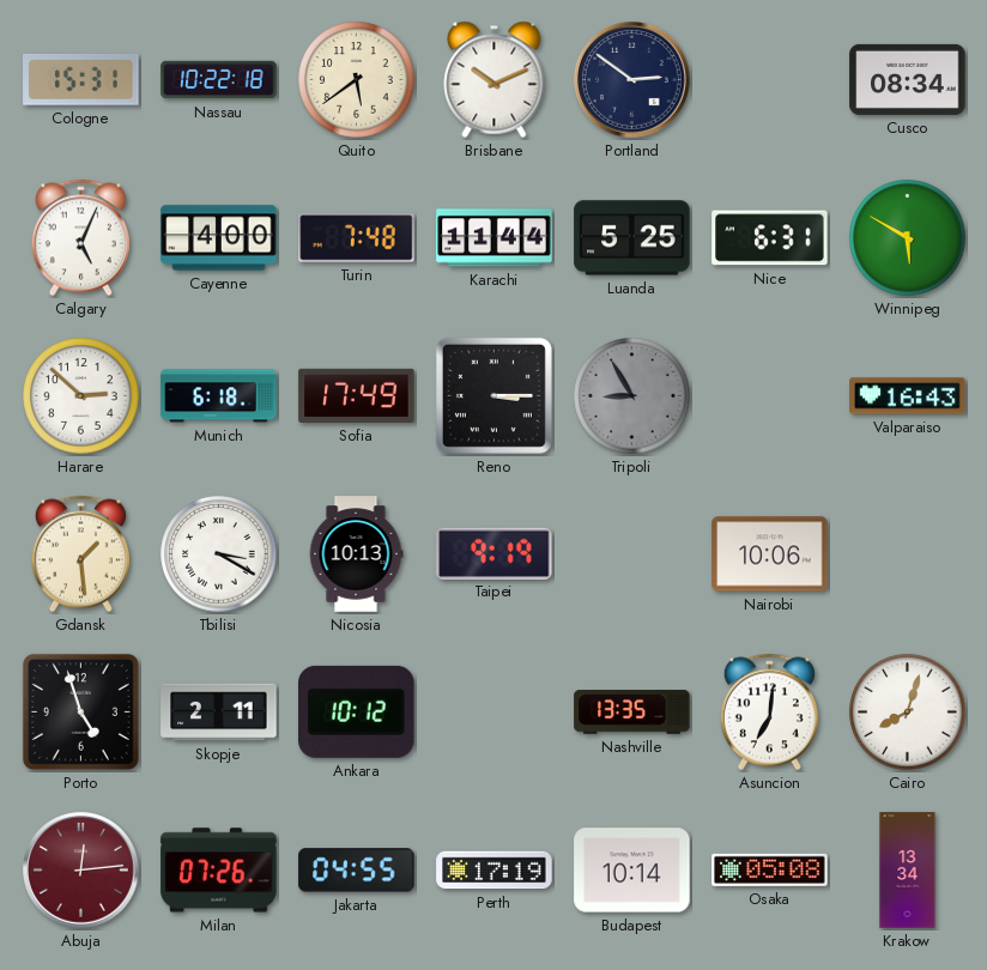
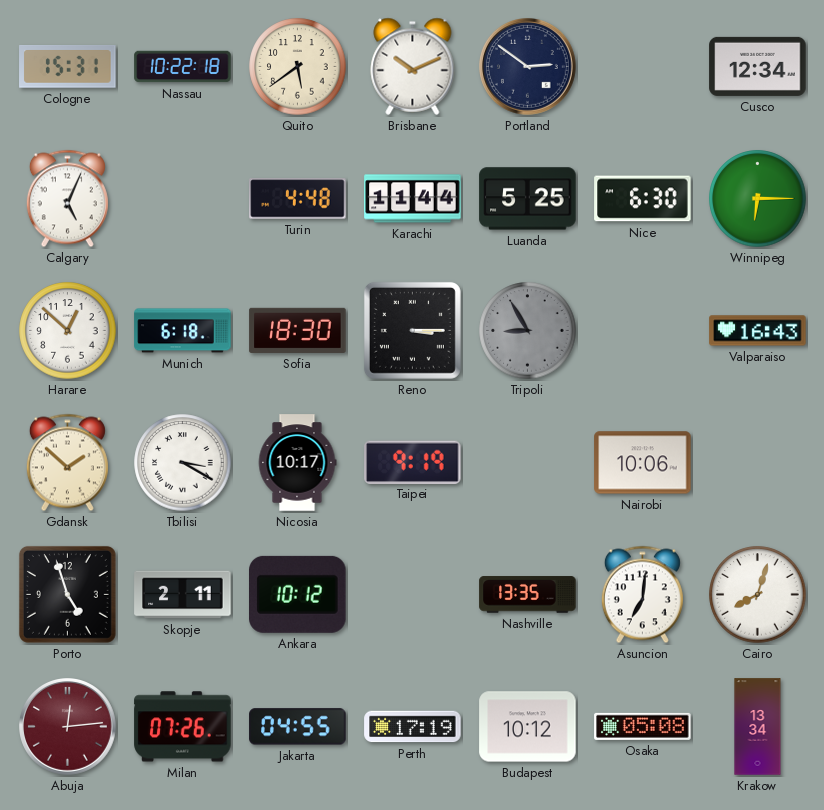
Cusco: 08:34 -> 12:34
Cayenne: 4:00 -> none
Turin: 7:48 -> 4:48
Nice: 6:31 -> 6:30
Winnipeg: 5:50 -> 6:15
Harare: 2:52 -> 12:52
Sofia: 17:49 -> 18:30
Gdansk: 1:29 -> 1:52
Nicosia: 10:13 -> 10:17
Budapest: 10:14 -> 10:12
